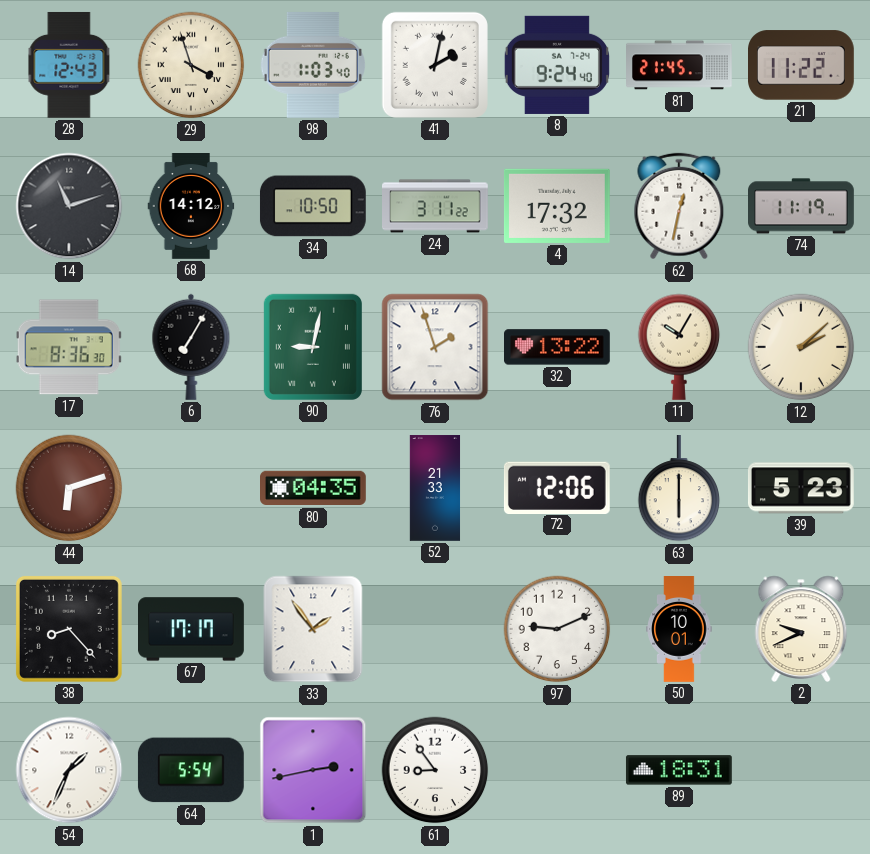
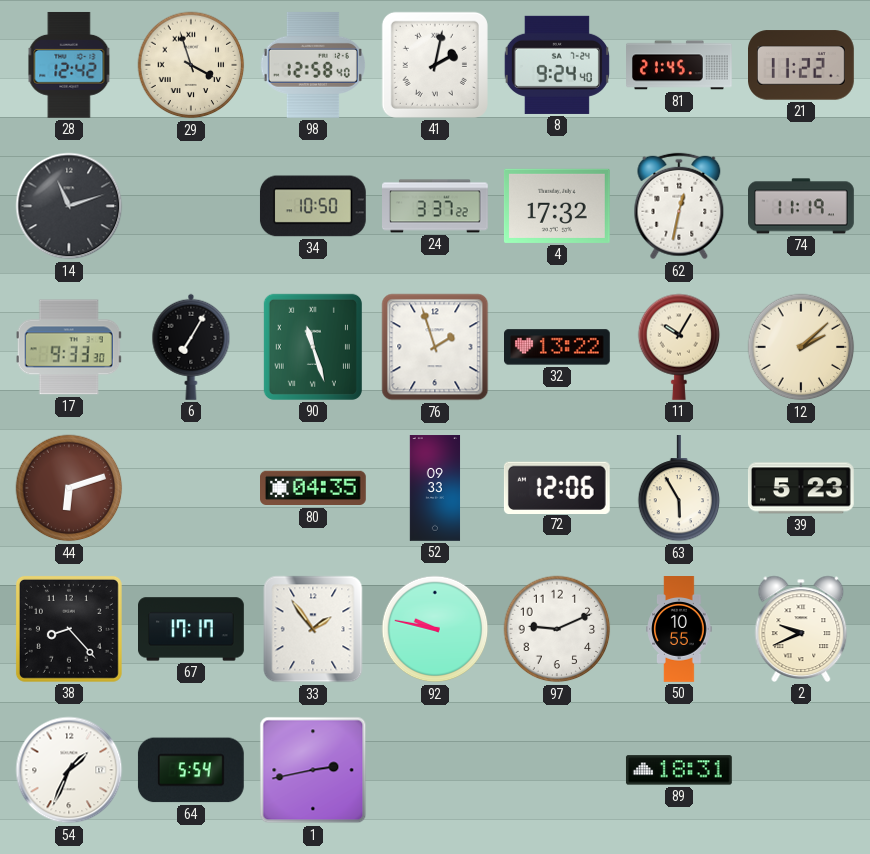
28: 12:43 -> 12:42
98: 1:03 -> 12:58
68: 14:12 -> none
24: 3:11 -> 3:37
17: 8:36 -> 9:33
90: 9:02 -> 11:27
52: 21:33 -> 09:33
63: 6:00 -> 5:55
92: none -> 9:47
50: 10:01 -> 10:55
61: 8:54 -> none
